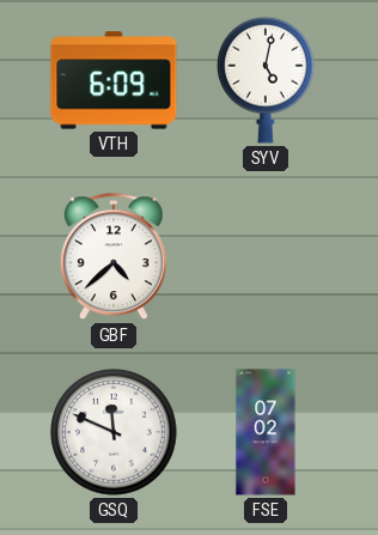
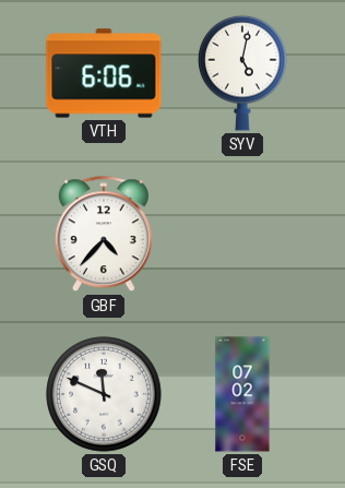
VTH: 6:09 -> 6:06
GBF: 4:38 -> 4:37
